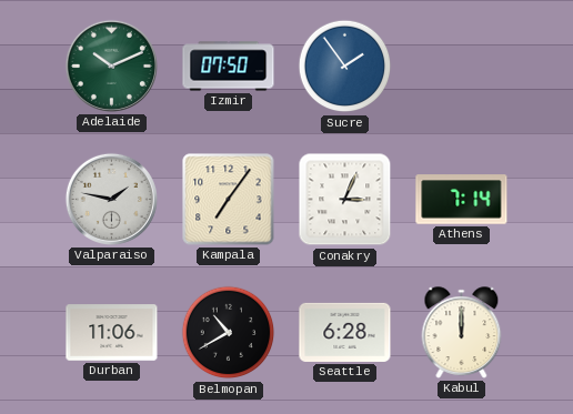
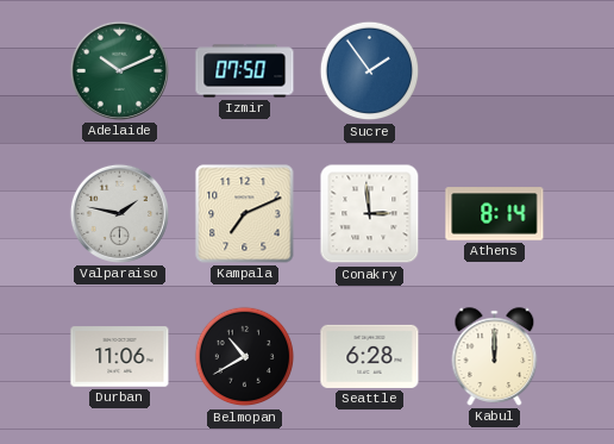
Kampala: 7:06 -> 7:11
Conakry: 3:04 -> 2:59
Athens: 7:14 -> 8:14
